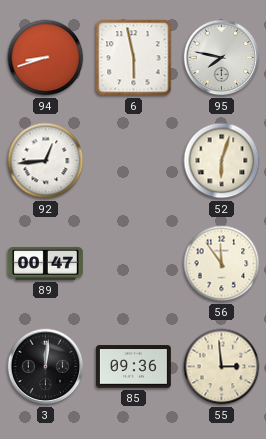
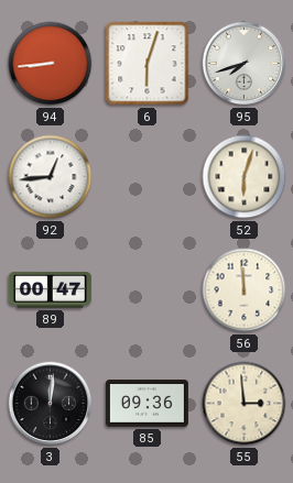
94: 8:42 -> 8:44
6: 5:58 -> 6:03
95: 7:47 -> 7:42
56: 11:54 -> 11:59
